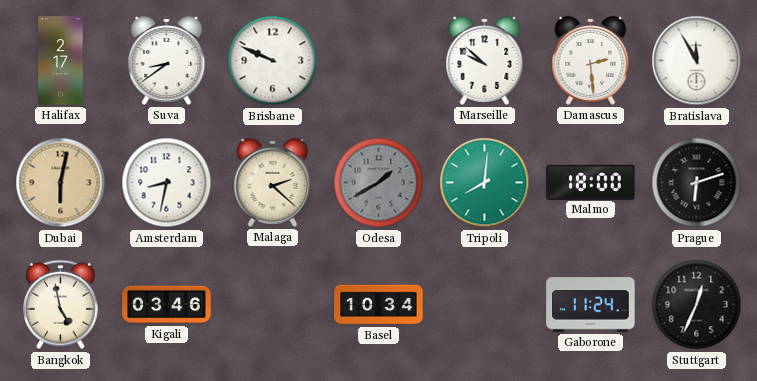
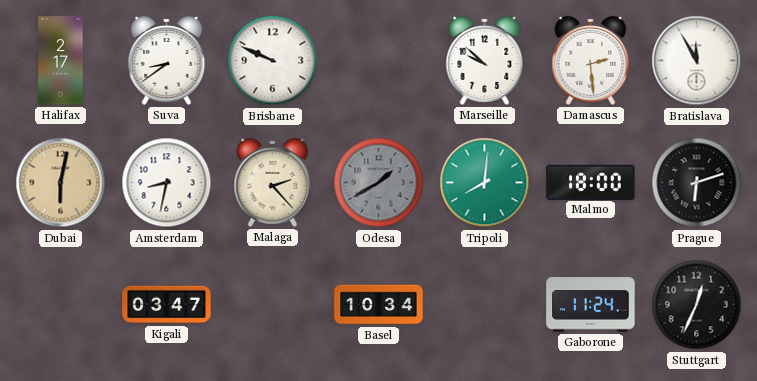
Malaga: 2:22 -> 2:23
Bangkok: 4:58 -> none
Kigali: 03:46 -> 03:47
